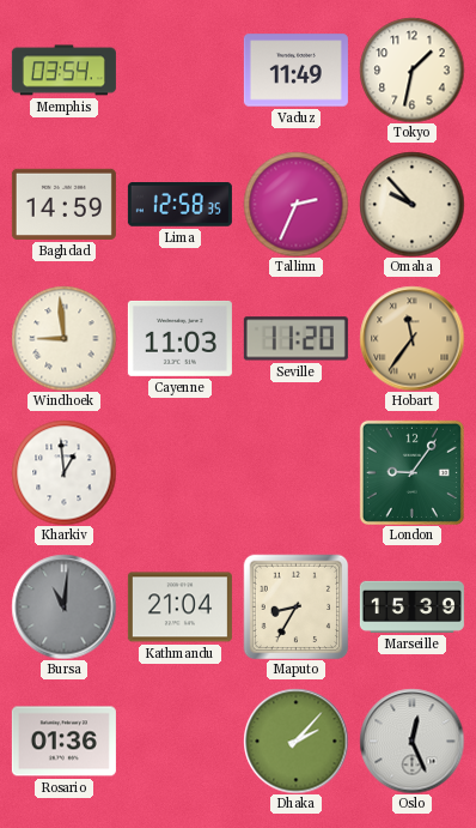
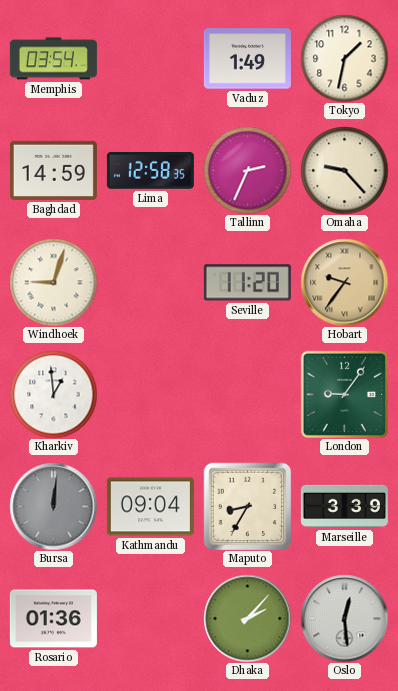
Vaduz: 11:49 -> 1:49
Omaha: 9:53 -> 9:23
Windhoek: 8:59 -> 9:03
Cayenne: 11:03 -> none
Hobart: 11:36 -> 9:36
Bursa: 11:01 -> 12:01
Kathmandu: 21:04 -> 09:04
Marseille: 15:39 -> 3:39
Oslo: 12:26 -> 12:29
